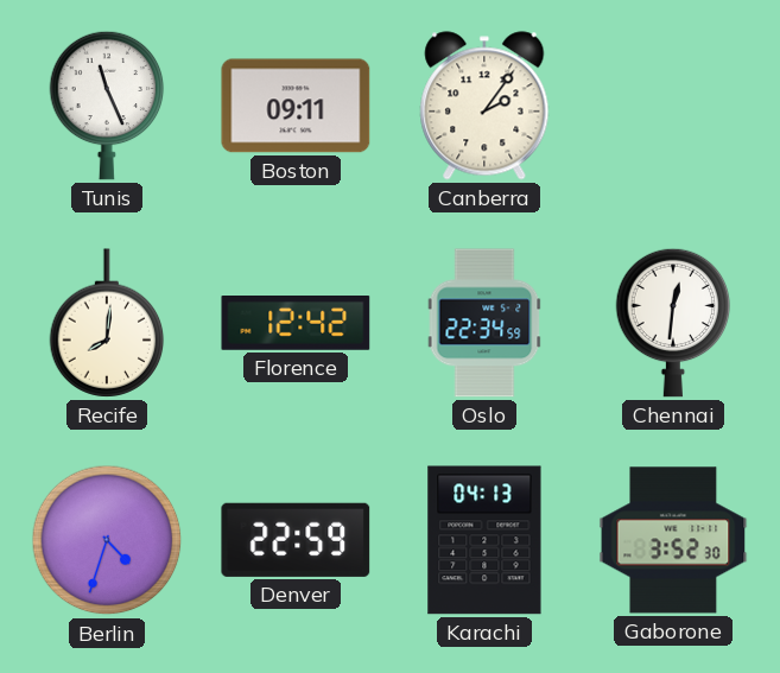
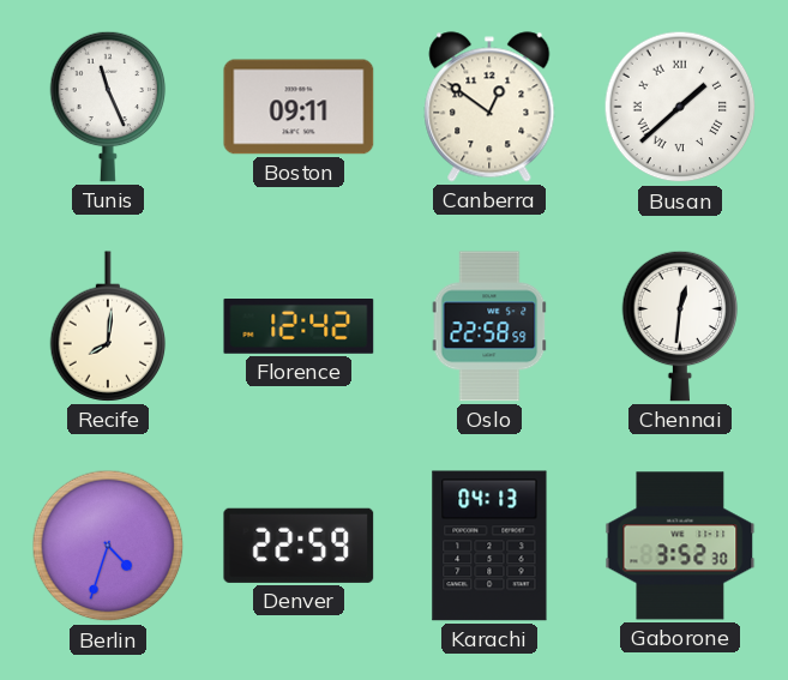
Canberra: 2:06 -> 12:51
Busan: none -> 1:38
Oslo: 22:34 -> 22:58
